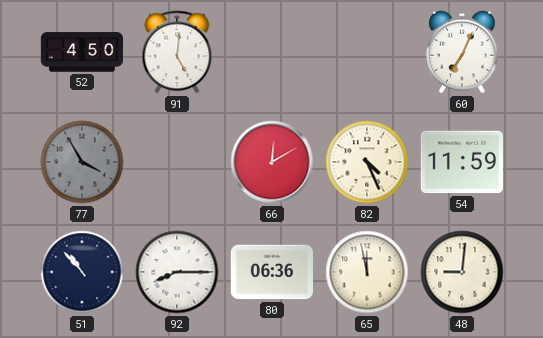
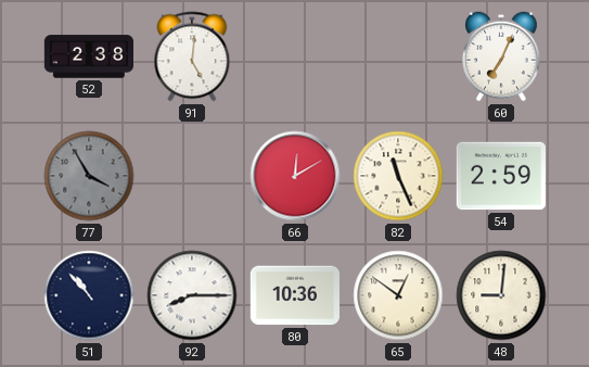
52: 4:50 -> 2:38
82: 4:26 -> 11:26
54: 11:59 -> 2:59
80: 06:36 -> 10:36
65: 11:58 -> 12:51
